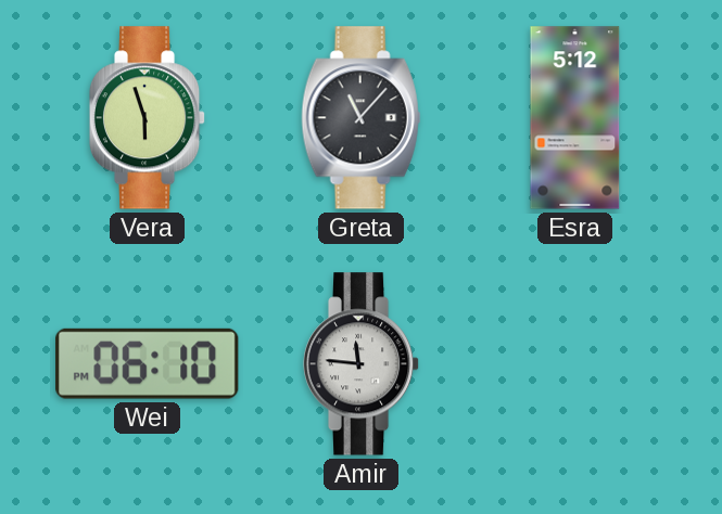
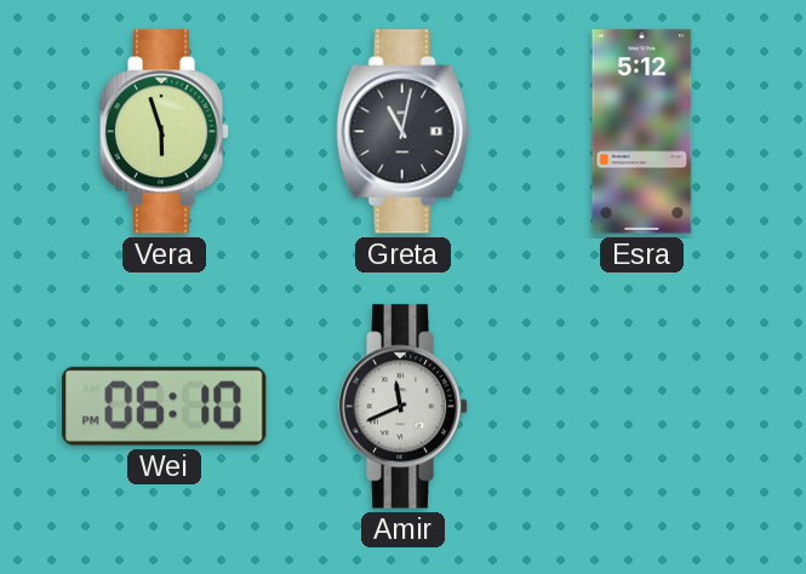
Greta: 11:07 -> 11:02
Amir: 11:46 -> 11:41
